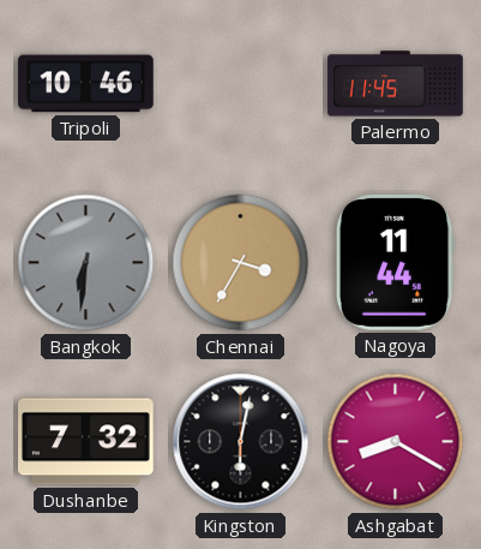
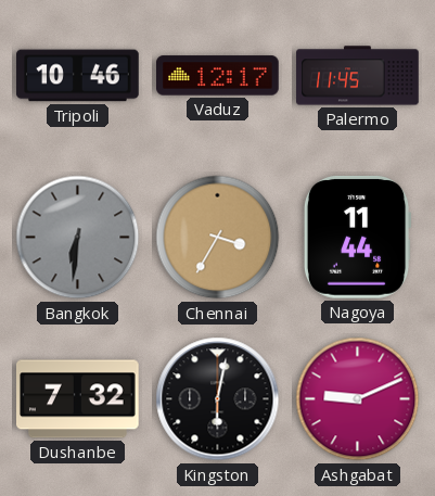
Vaduz: none -> 12:17
Ashgabat: 8:20 -> 9:11
